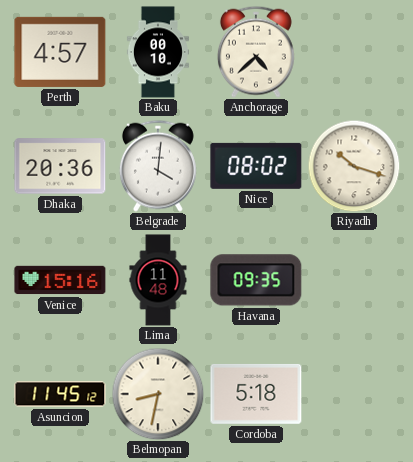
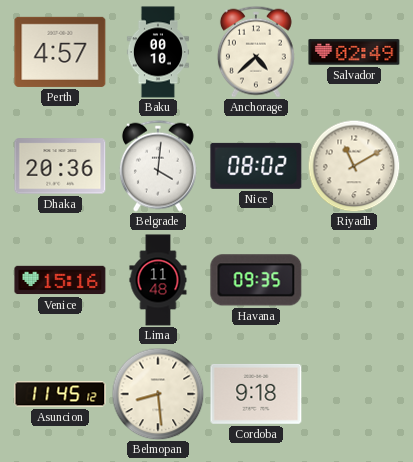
Salvador: none -> 02:49
Riyadh: 10:18 -> 11:10
Belmopan: 8:32 -> 8:29
Cordoba: 5:18 -> 9:18
